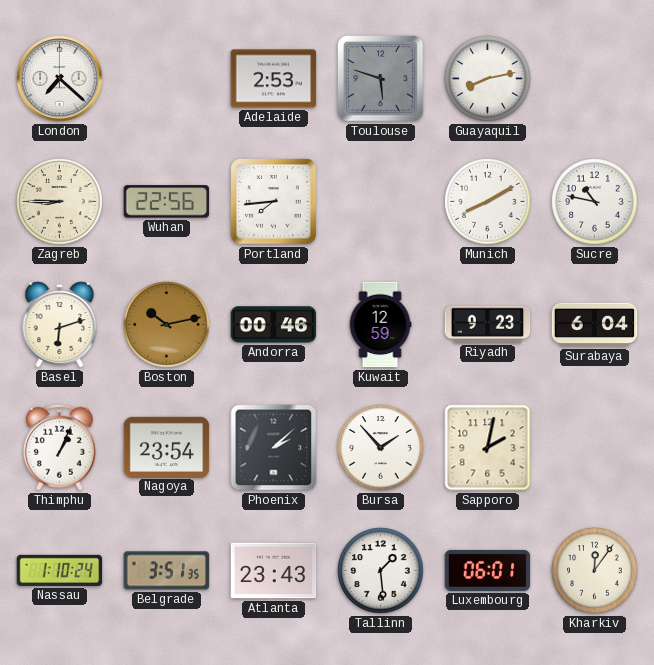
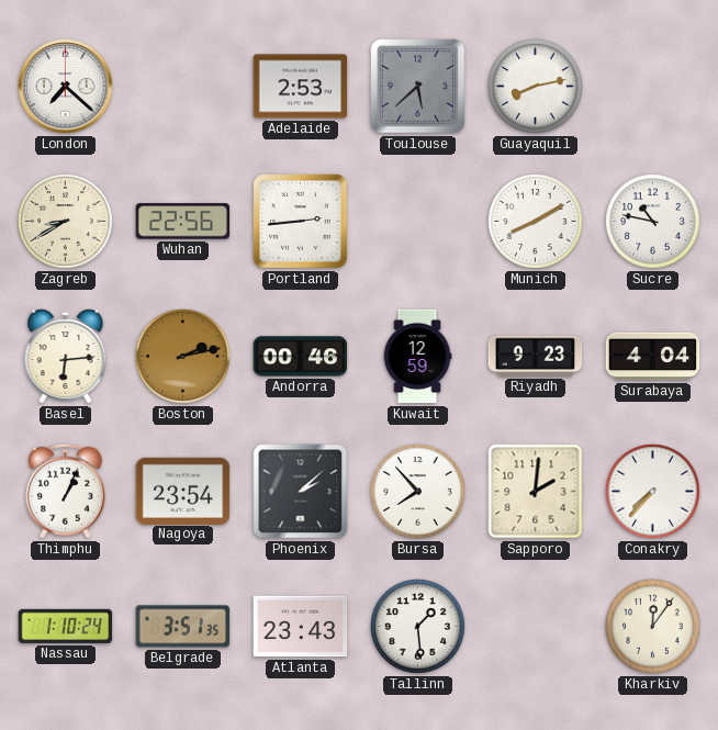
Toulouse: 5:48 -> 5:38
Zagreb: 8:45 -> 8:40
Portland: 7:44 -> 2:44
Basel: 6:12 -> 6:14
Boston: 10:13 -> 2:13
Surabaya: 6:04 -> 4:04
Bursa: 1:53 -> 7:53
Sapporo: 2:02 -> 2:01
Conakry: none -> 7:37
Luxembourg: 06:01 -> none
